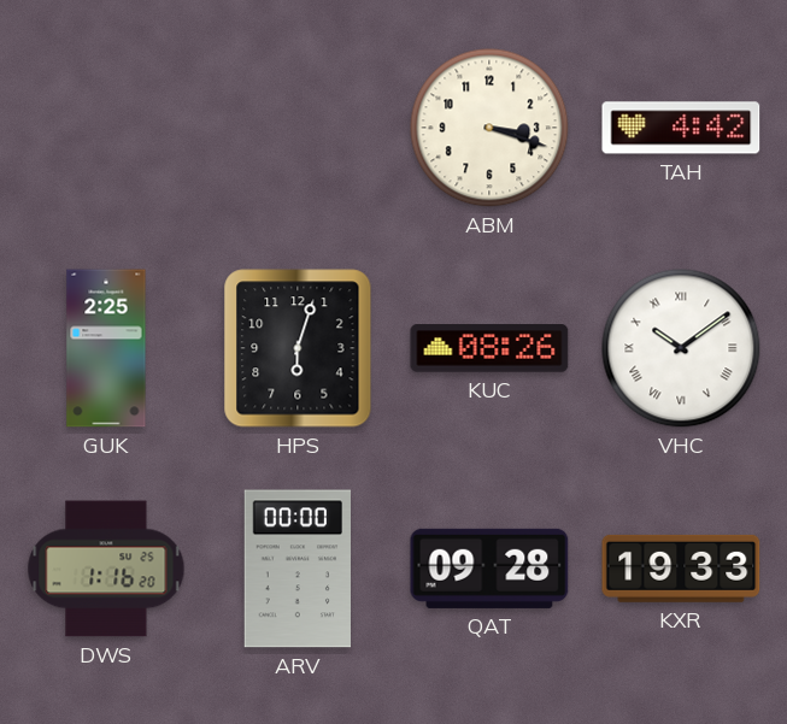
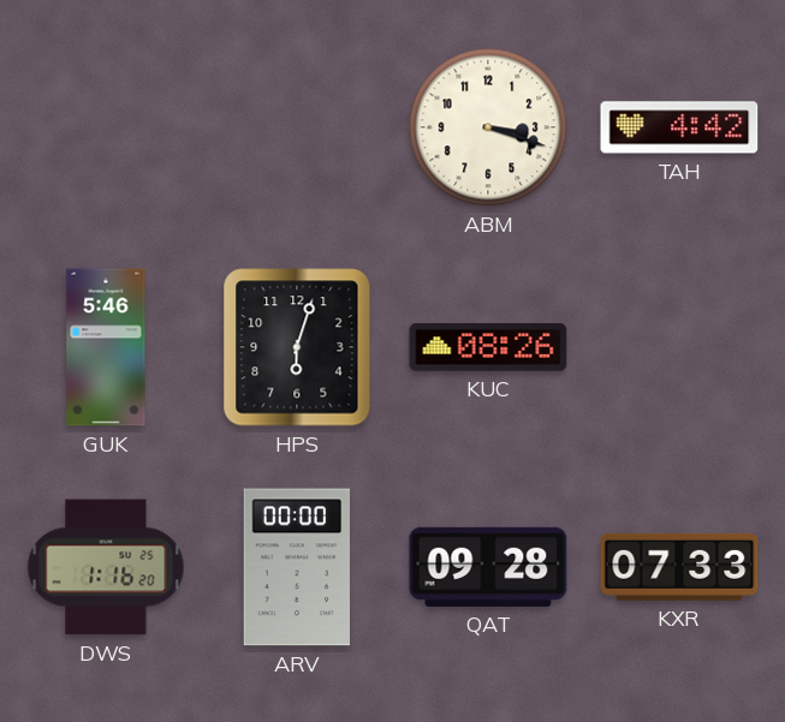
GUK: 2:25 -> 5:46
VHC: 10:09 -> none
KXR: 19:33 -> 07:33
